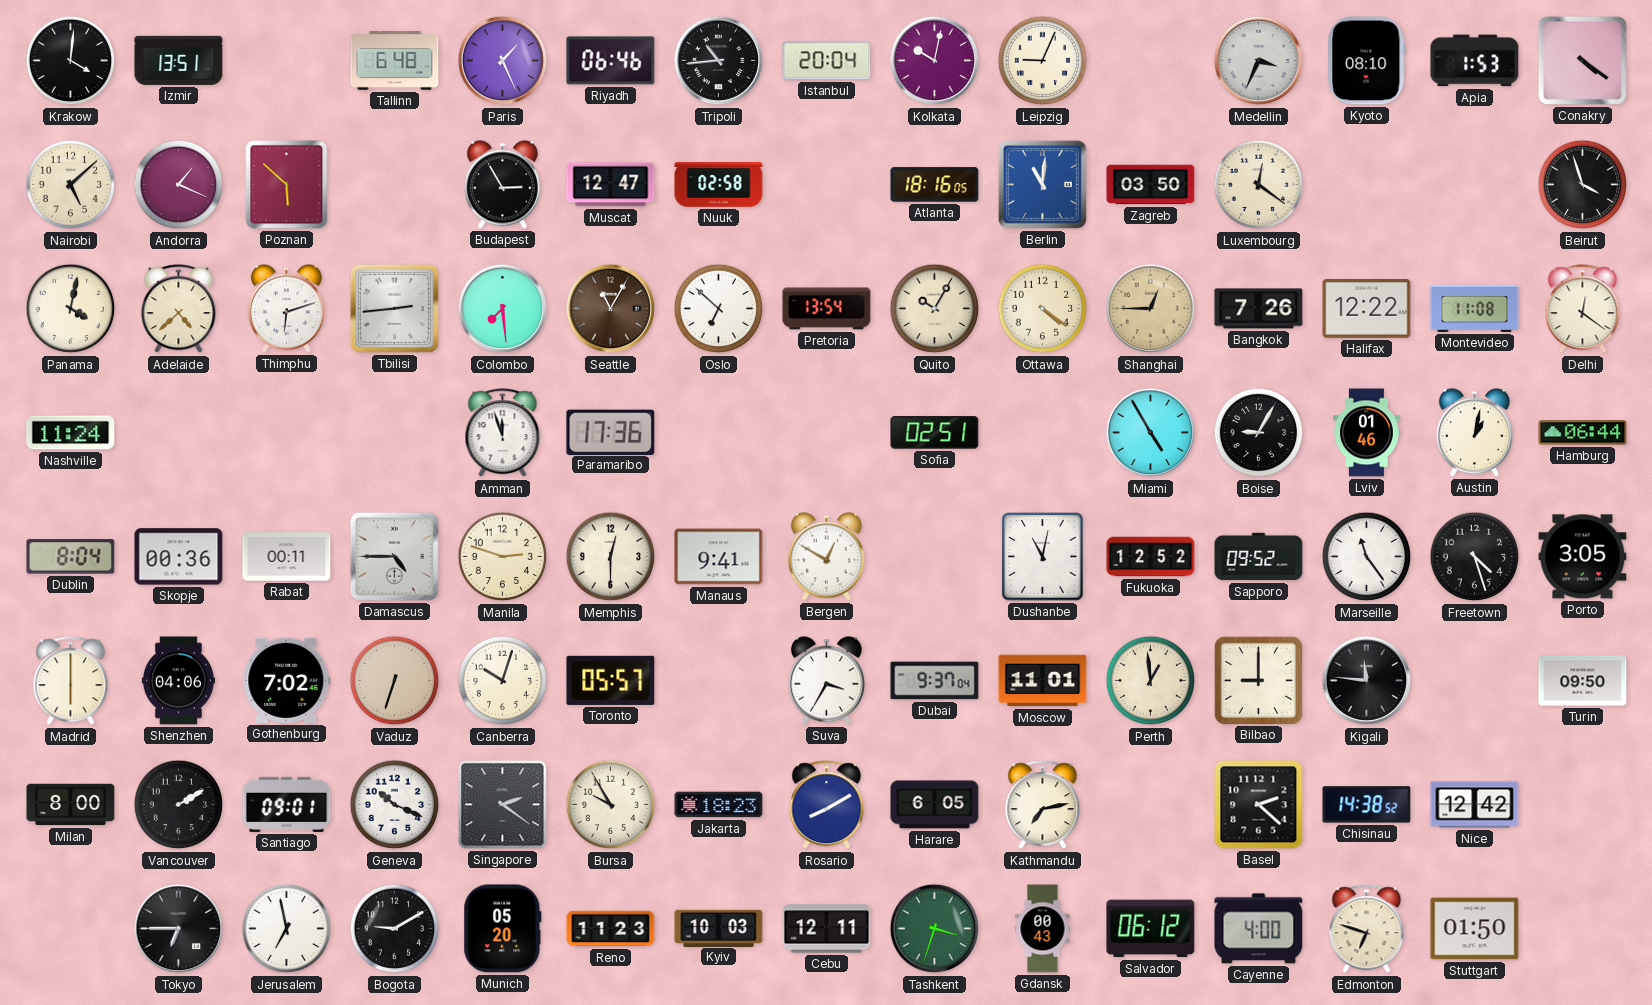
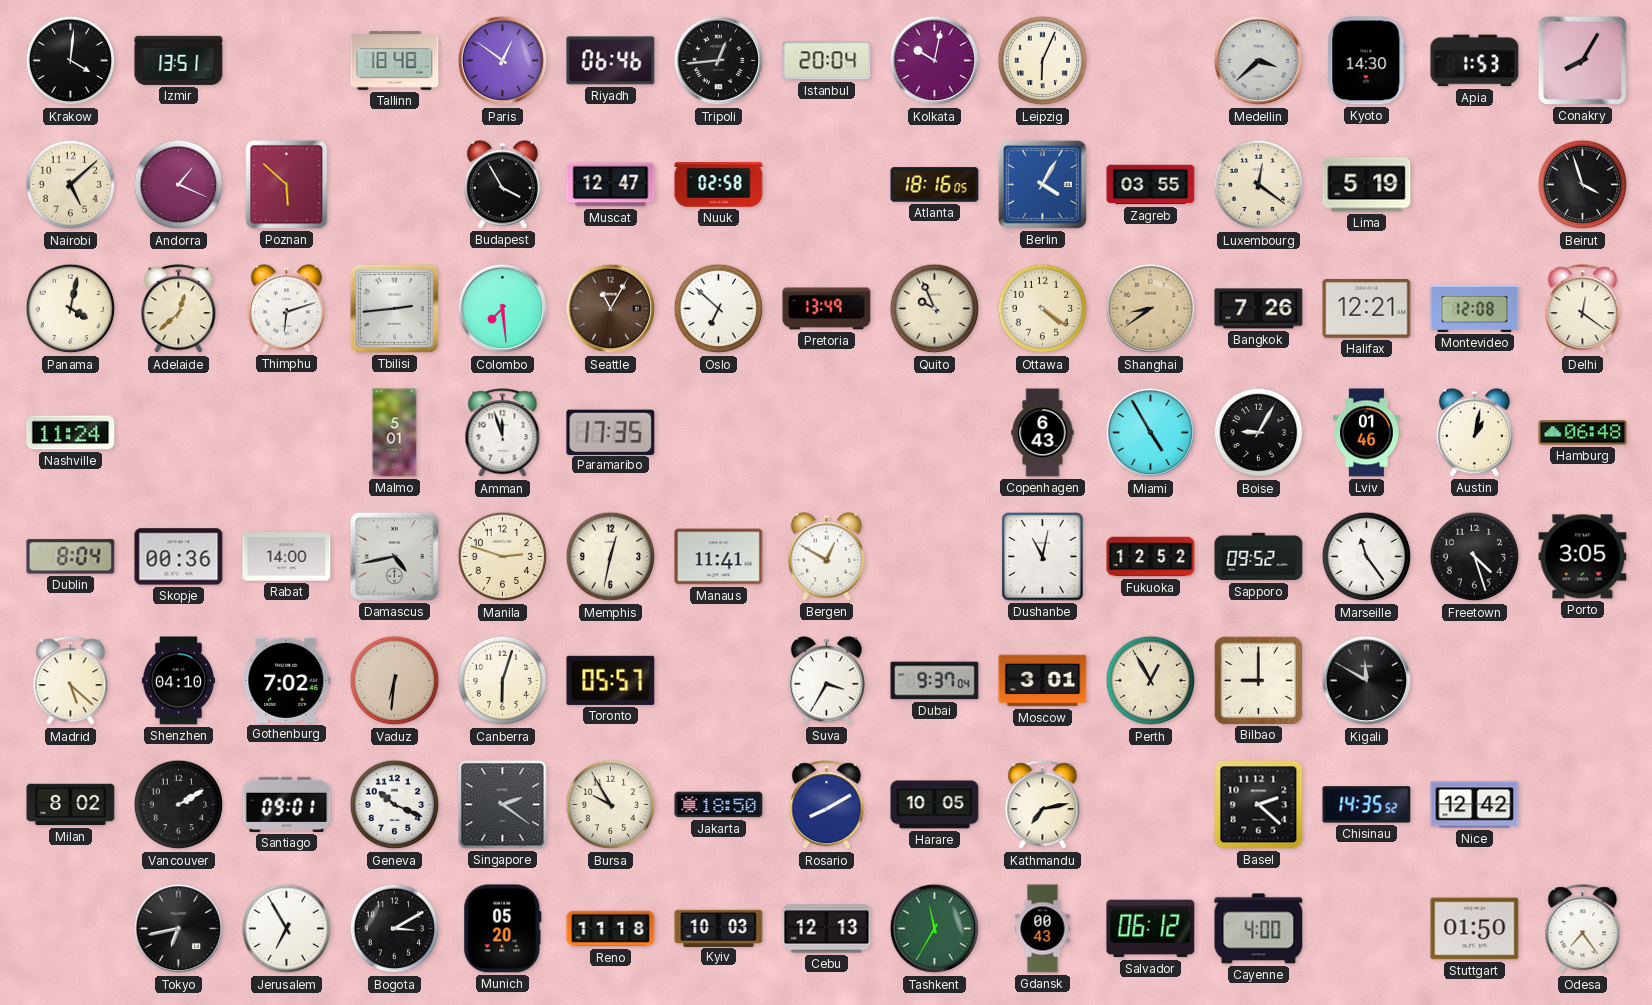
Tallinn: 6:48 -> 18:48
Paris: 1:26 -> 12:51
Tripoli: 10:44 -> 12:44
Leipzig: 9:04 -> 6:04
Medellin: 3:34 -> 3:38
Kyoto: 08:10 -> 14:30
Conakry: 4:21 -> 8:05
Budapest: 2:55 -> 3:55
Berlin: 11:01 -> 4:05
Zagreb: 03:50 -> 03:55
Lima: none -> 5:19
Adelaide: 4:38 -> 12:38
Pretoria: 13:54 -> 13:49
Quito: 10:05 -> 9:56
Shanghai: 12:45 -> 8:39
Halifax: 12:22 -> 12:21
Montevideo: 11:08 -> 12:08
Malmo: none -> 5:01
Paramaribo: 17:36 -> 17:35
Sofia: 02:51 -> none
Copenhagen: none -> 6:43
Hamburg: 06:44 -> 06:48
Rabat: 00:11 -> 14:00
Damascus: 4:45 -> 4:43
Memphis: 12:30 -> 12:32
Manaus: 9:41 -> 11:41
Madrid: 6:00 -> 5:22
Shenzhen: 04:06 -> 04:10
Vaduz: 6:33 -> 6:31
Canberra: 10:03 -> 6:03
Moscow: 11:01 -> 3:01
Perth: 12:59 -> 12:55
Kigali: 11:46 -> 11:50
Turin: 09:50 -> none
Milan: 8:00 -> 8:02
Jakarta: 18:23 -> 18:50
Harare: 6:05 -> 10:05
Chisinau: 14:38 -> 14:35
Tokyo: 6:45 -> 6:43
Jerusalem: 6:58 -> 6:55
Bogota: 9:10 -> 3:10
Reno: 11:23 -> 11:18
Cebu: 12:11 -> 12:13
Tashkent: 3:33 -> 11:35
Edmonton: 6:48 -> none
Odesa: none -> 7:24
